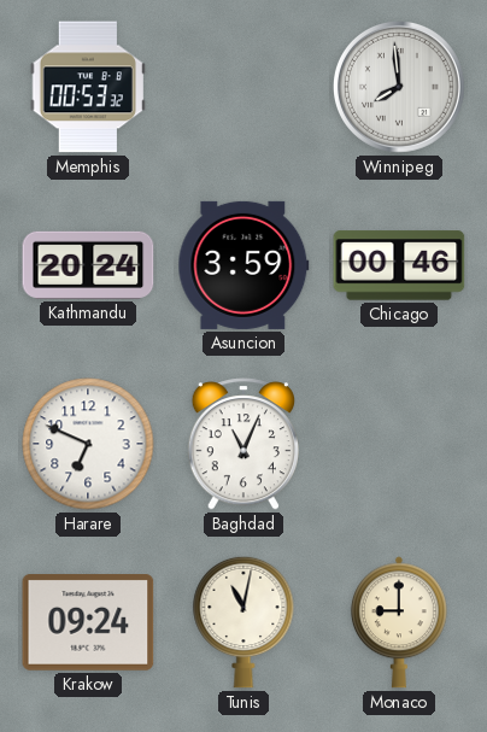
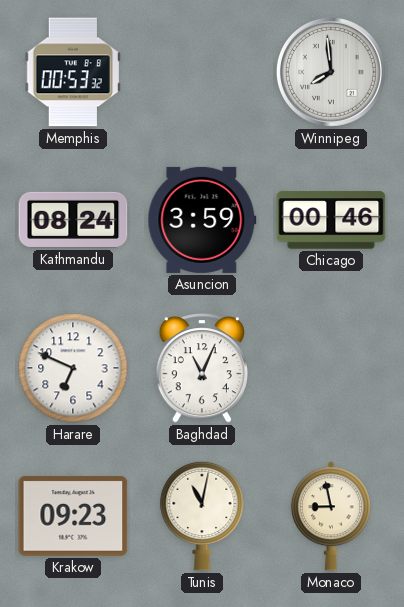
Kathmandu: 20:24 -> 08:24
Krakow: 09:24 -> 09:23
Monaco: 9:00 -> 8:58
